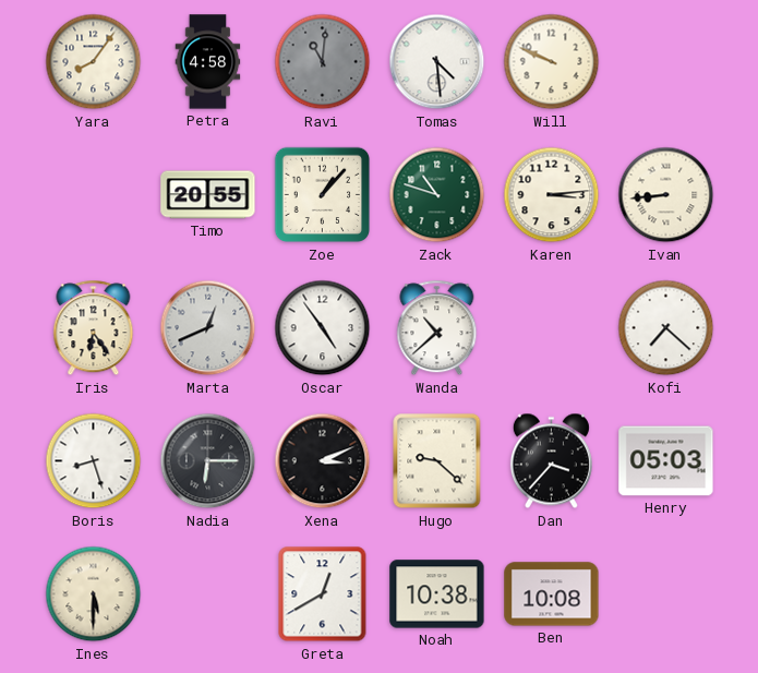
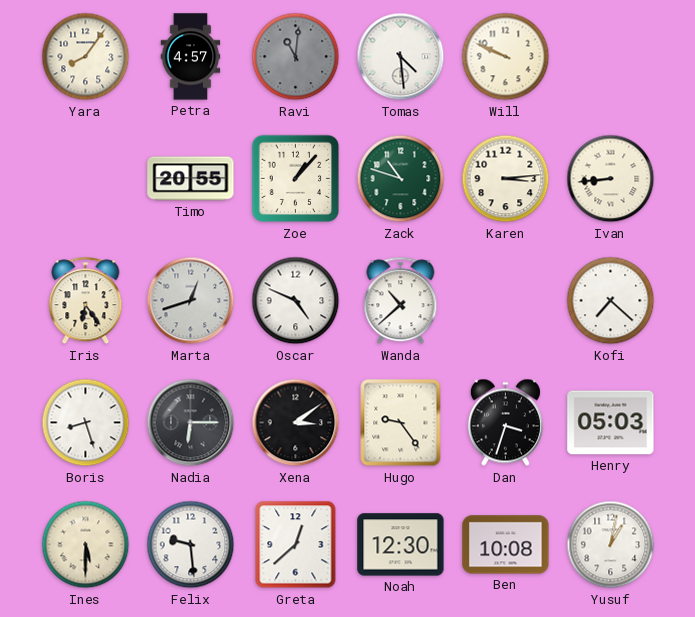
Petra: 4:58 -> 4:57
Marta: 12:41 -> 12:42
Oscar: 4:54 -> 4:49
Xena: 3:11 -> 3:09
Hugo: 9:22 -> 9:24
Dan: 3:37 -> 3:33
Felix: none -> 9:29
Greta: 12:40 -> 12:38
Noah: 10:38 -> 12:30
Yusuf: none -> 1:02
